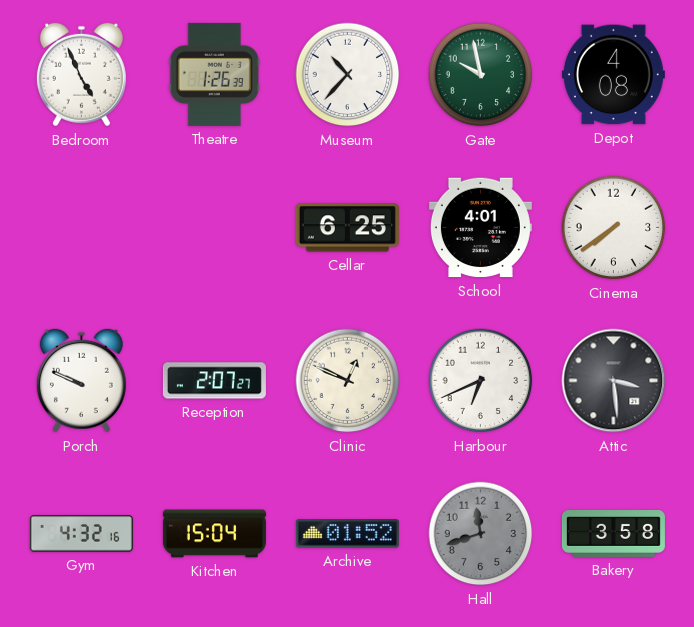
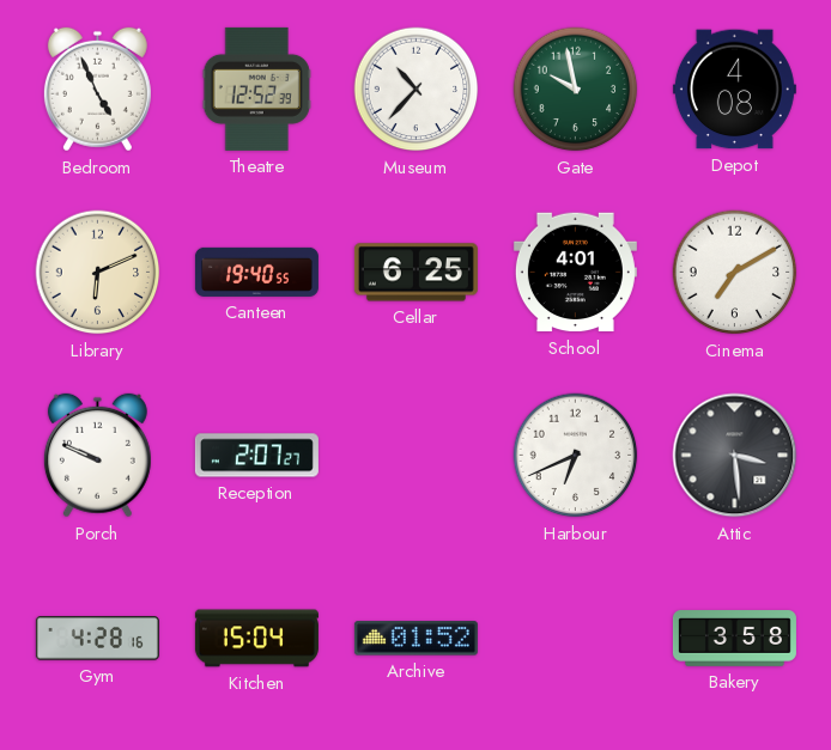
Theatre: 1:26 -> 12:52
Library: none -> 6:11
Canteen: none -> 19:40
Cinema: 7:39 -> 7:10
Clinic: 12:49 -> none
Gym: 4:32 -> 4:28
Hall: 11:42 -> none
